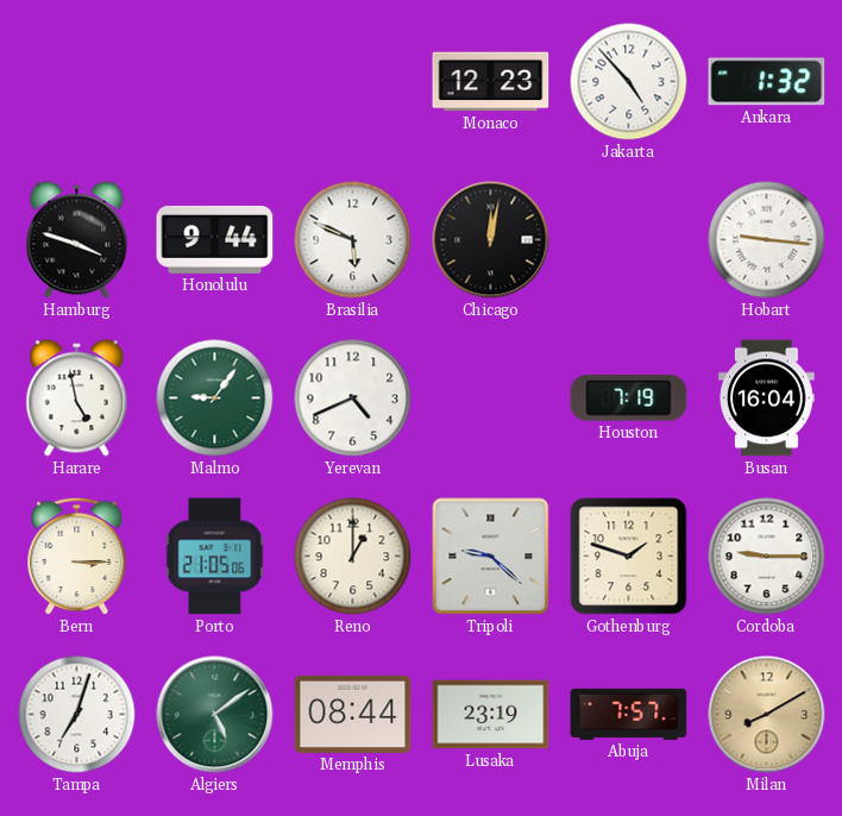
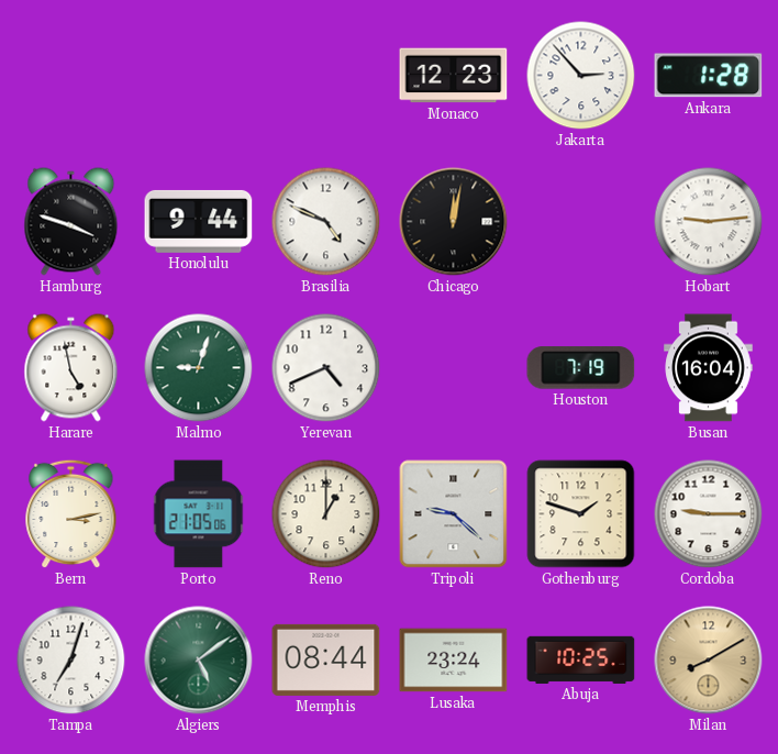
Jakarta: 4:53 -> 2:53
Ankara: 1:32 -> 1:28
Brasilia: 5:49 -> 4:49
Hobart: 9:16 -> 9:14
Malmo: 9:06 -> 9:03
Bern: 3:15 -> 3:13
Lusaka: 23:19 -> 23:24
Abuja: 7:57 -> 10:25
